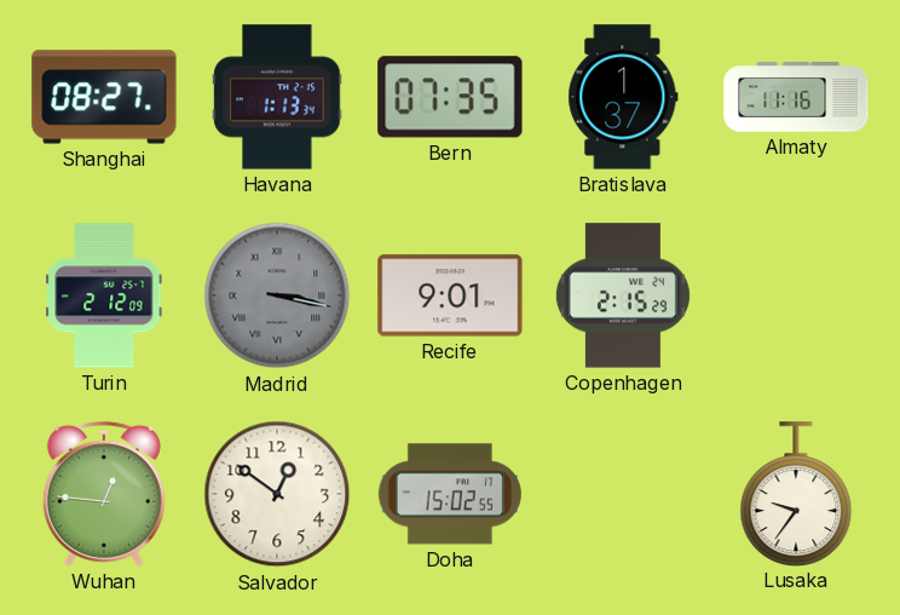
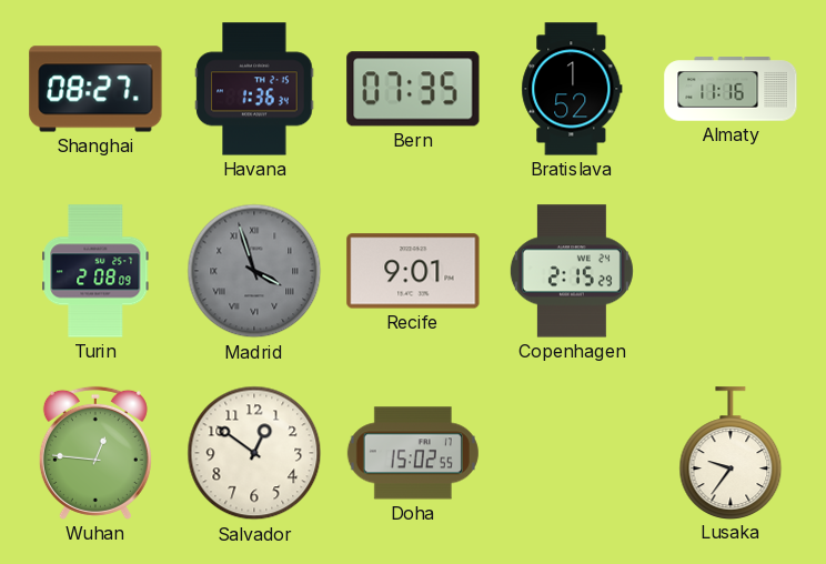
Havana: 1:13 -> 1:36
Bratislava: 1:37 -> 1:52
Turin: 2:12 -> 2:08
Madrid: 3:17 -> 3:57
